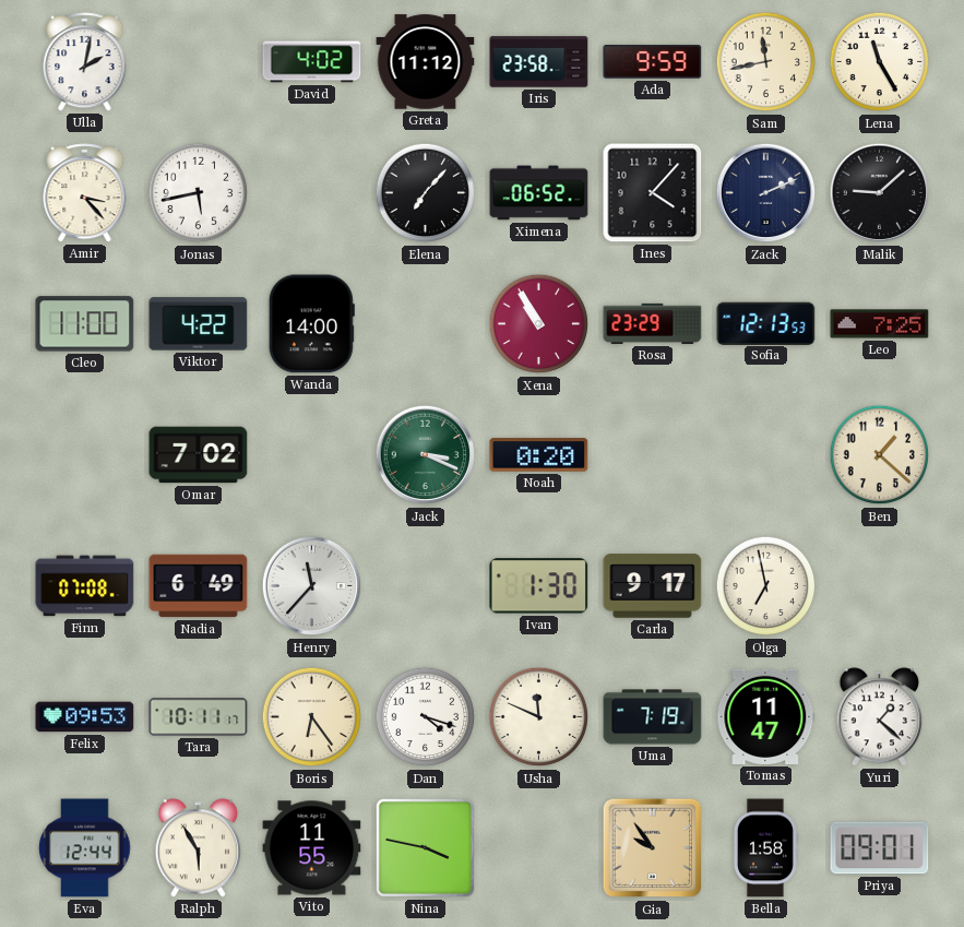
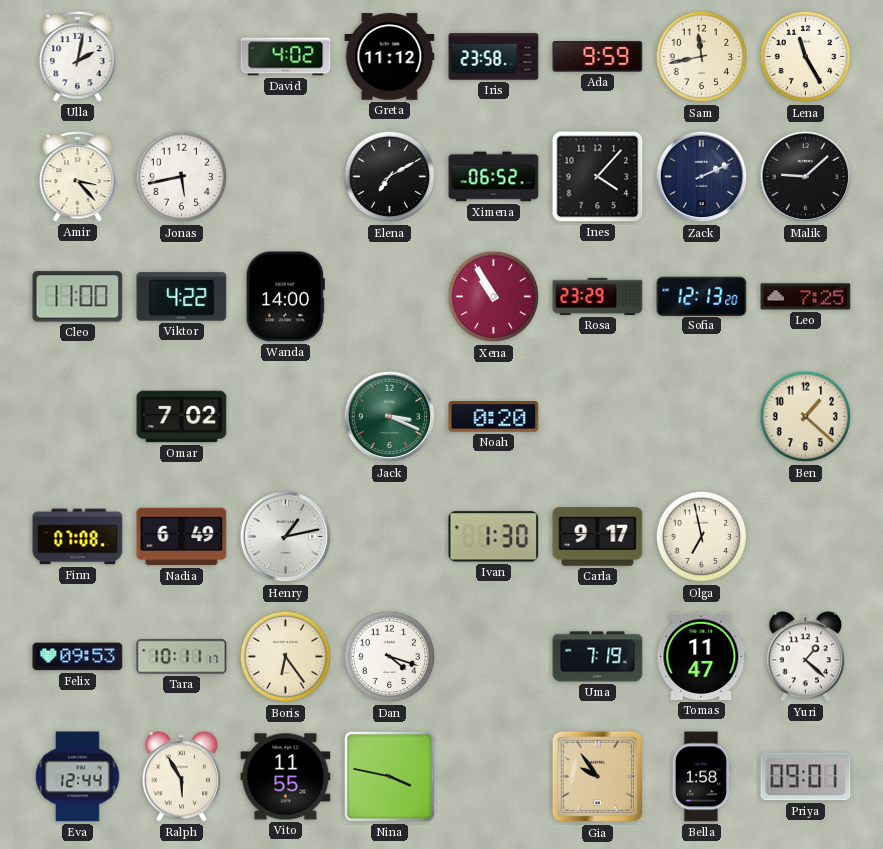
Elena: 7:07 -> 7:10
Sofia: 12:13:53 -> 12:13:20
Henry: 11:37 -> 1:13
Usha: 11:49 -> none
